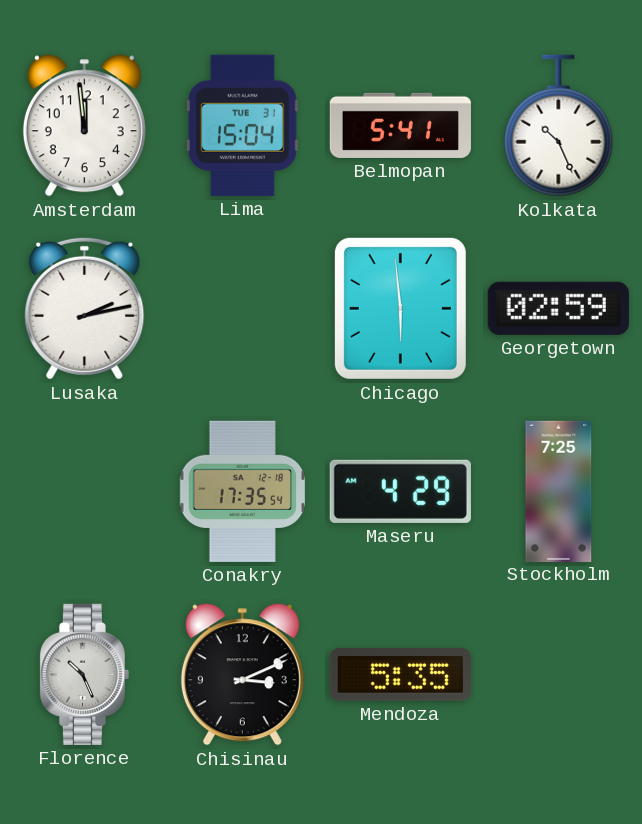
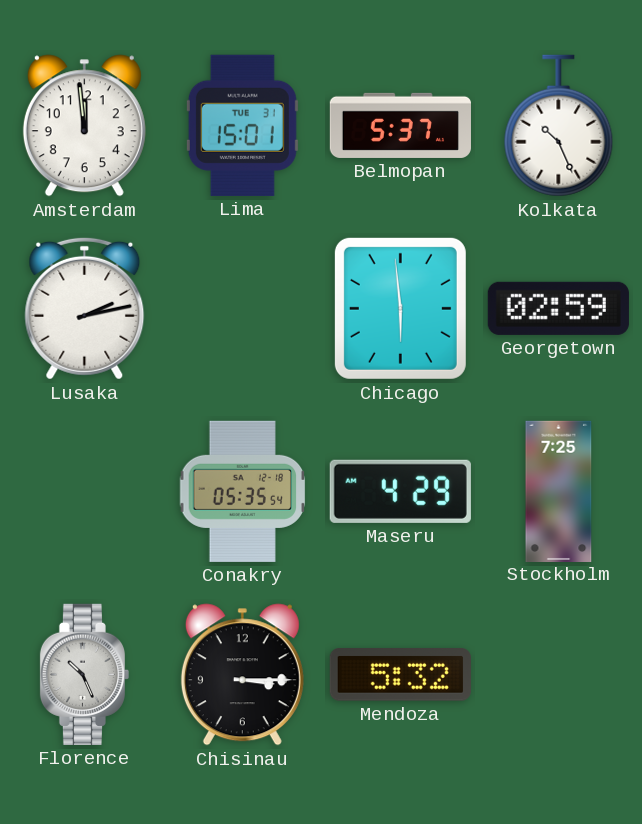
Lima: 15:04 -> 15:01
Belmopan: 5:41 -> 5:37
Conakry: 17:35 -> 05:35
Chisinau: 3:11 -> 3:15
Mendoza: 5:35 -> 5:32
